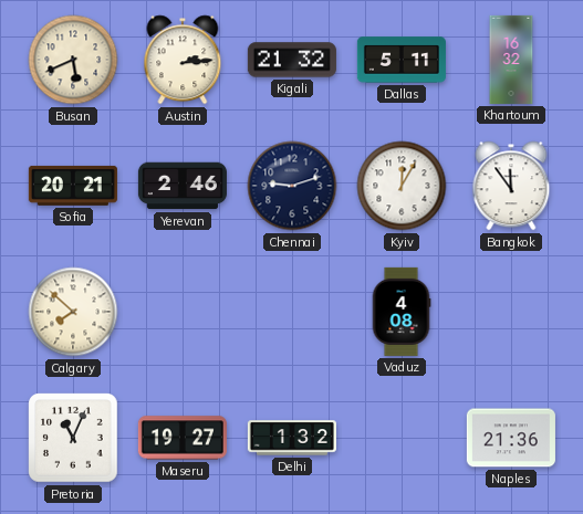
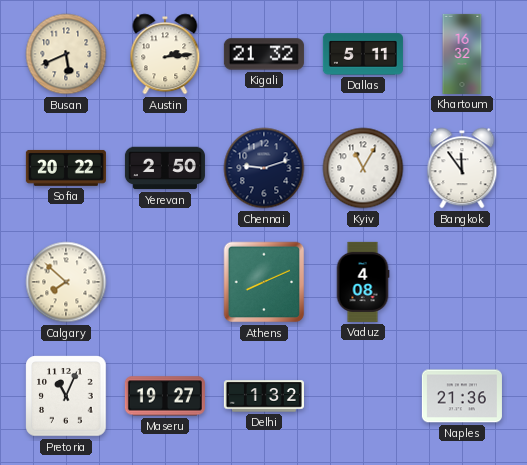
Sofia: 20:21 -> 20:22
Yerevan: 2:46 -> 2:50
Kyiv: 12:05 -> 11:05
Athens: none -> 8:11
